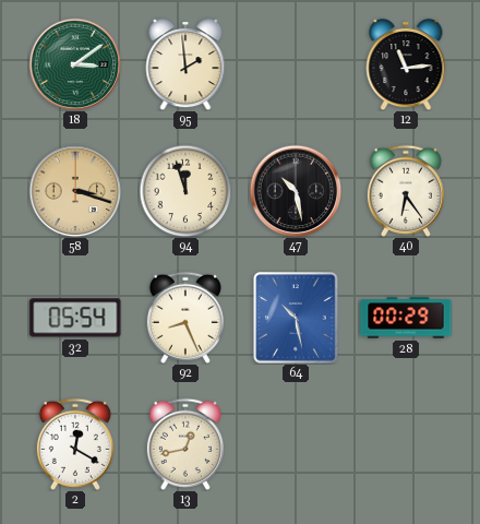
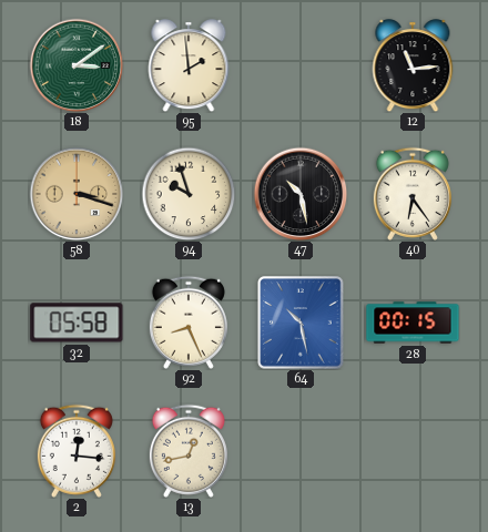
94: 11:57 -> 9:57
32: 05:54 -> 05:58
28: 00:29 -> 00:15
2: 12:20 -> 12:16
